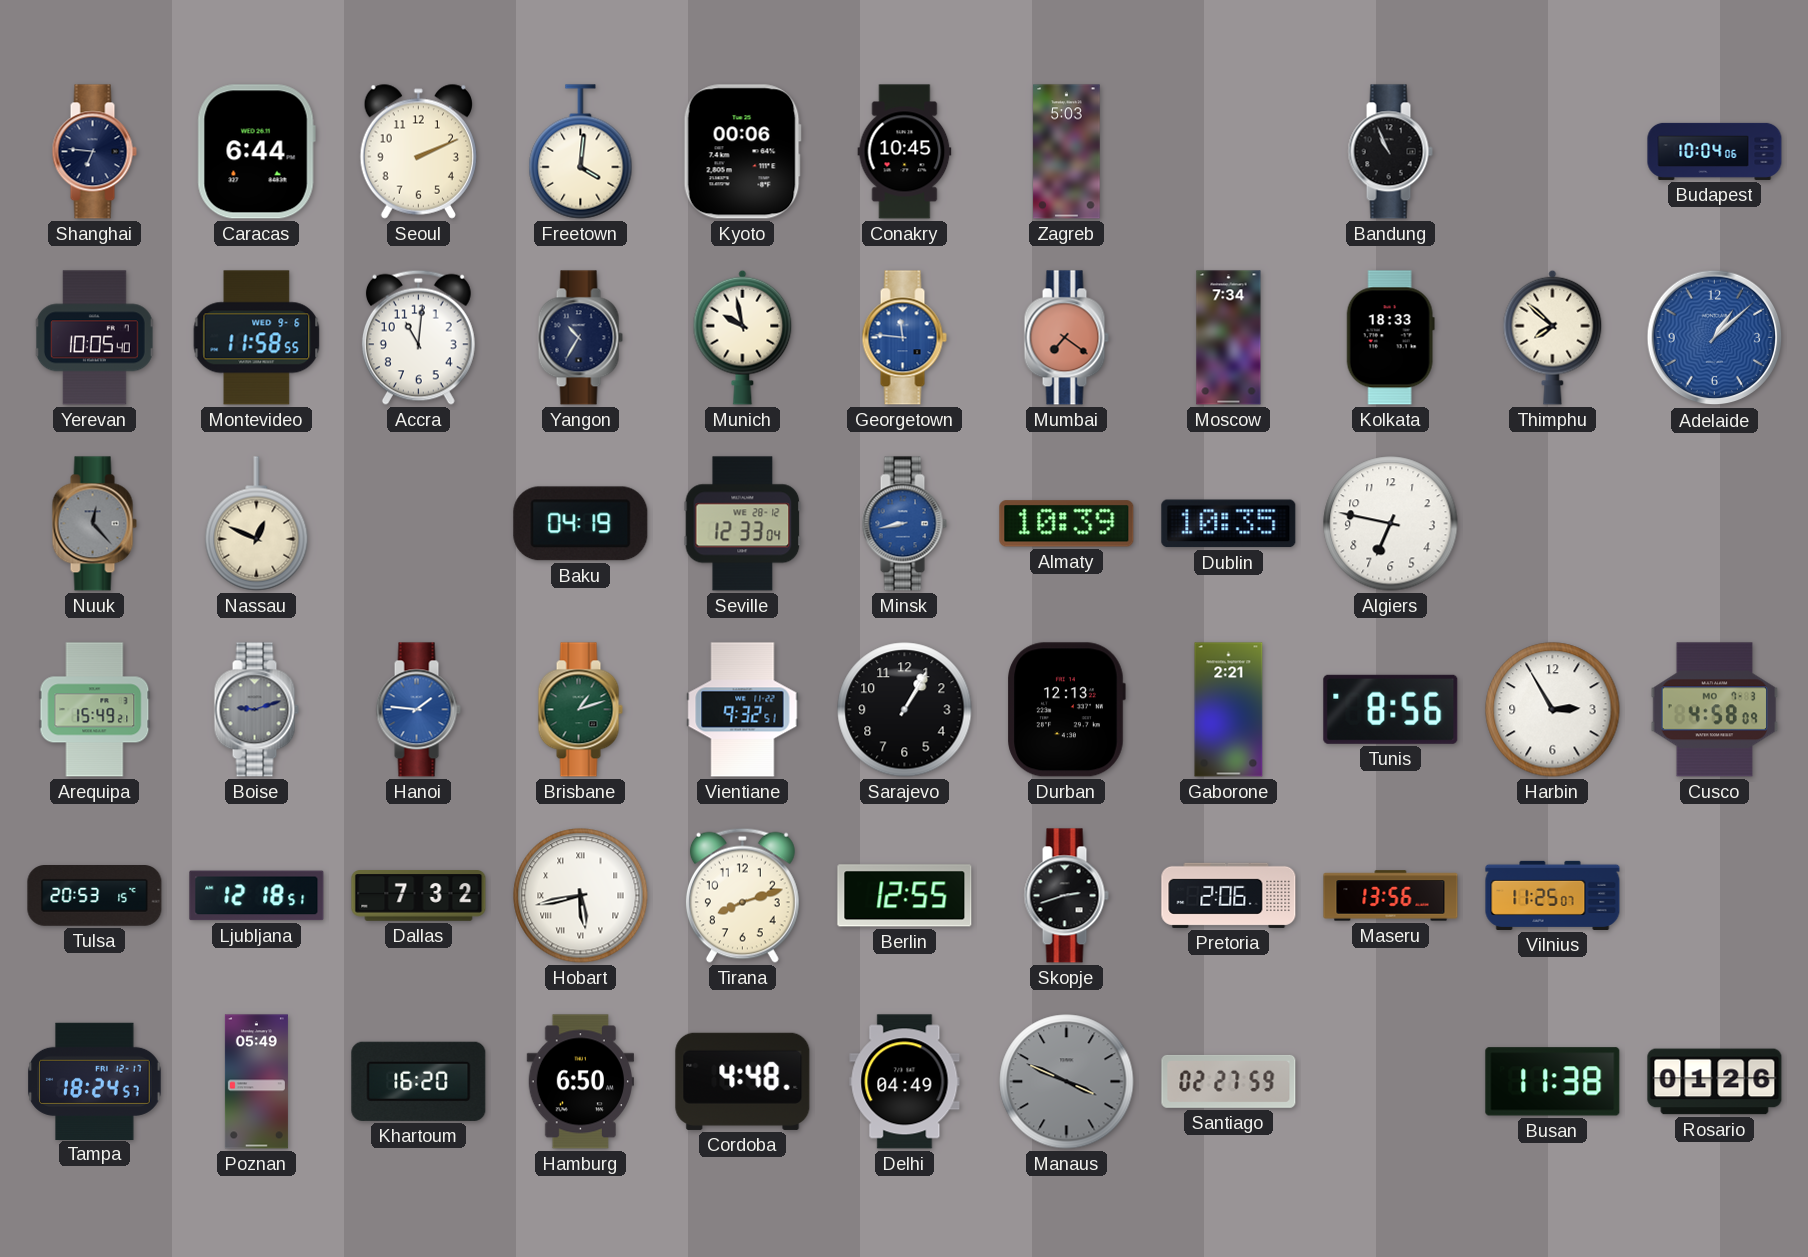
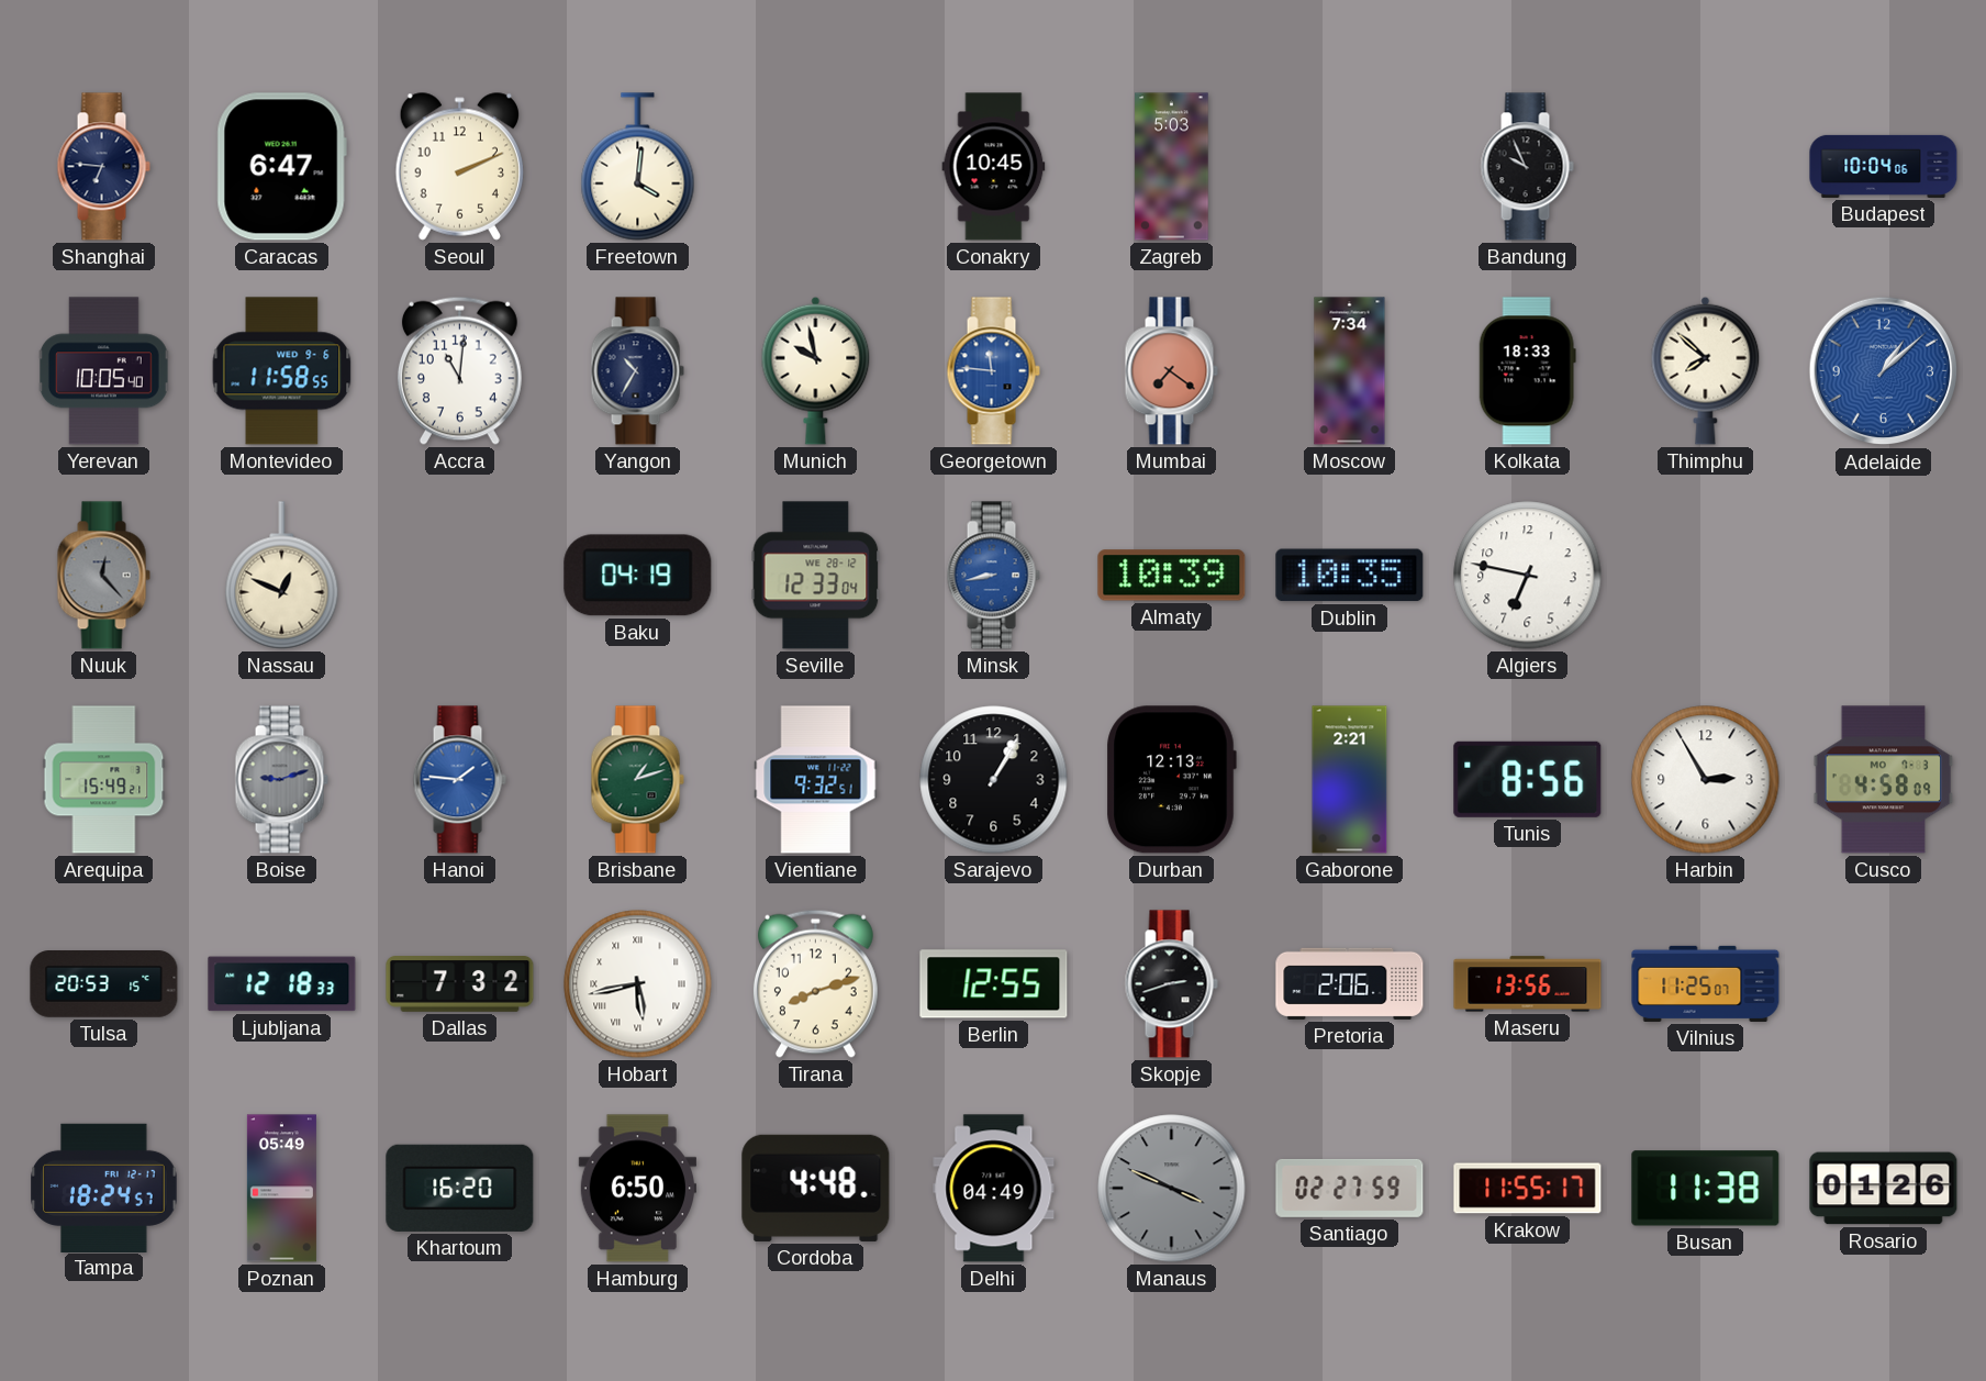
Caracas: 6:44 -> 6:47
Kyoto: 00:06 -> none
Bandung: 10:56 -> 9:56
Ljubljana: 12:18:51 -> 12:18:33
Krakow: none -> 11:55
